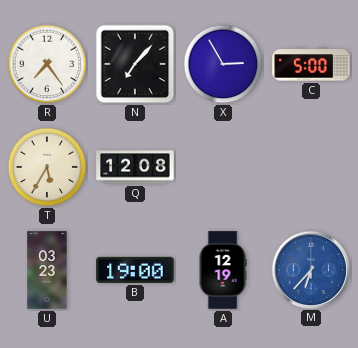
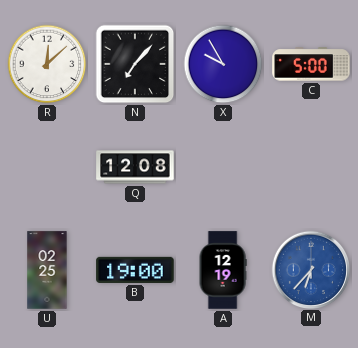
R: 7:24 -> 12:08
X: 2:55 -> 9:55
T: 5:35 -> none
U: 03:23 -> 02:25
